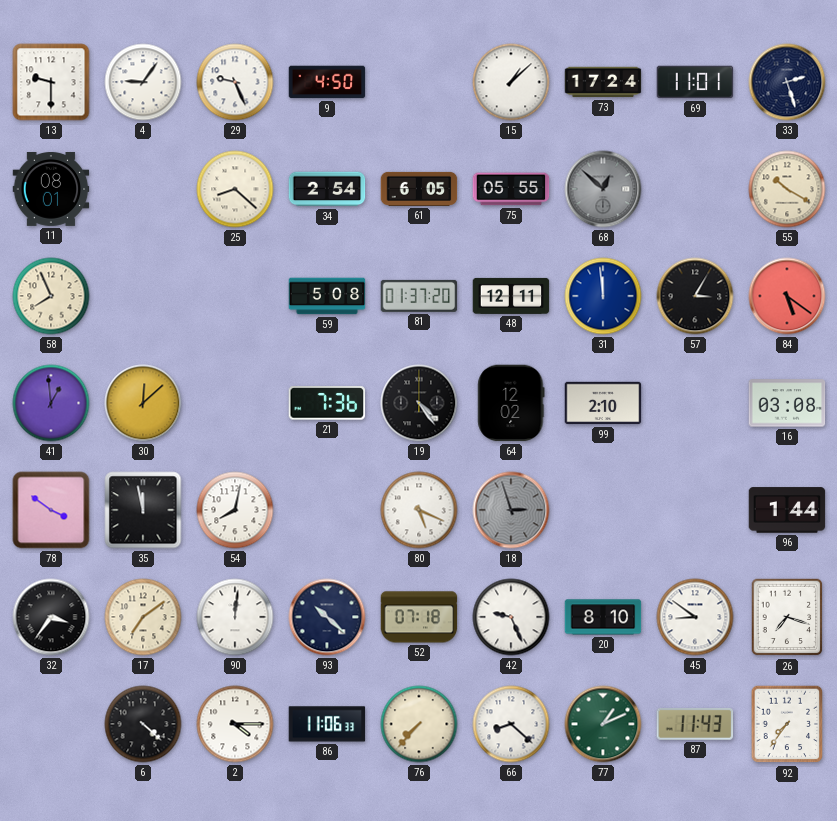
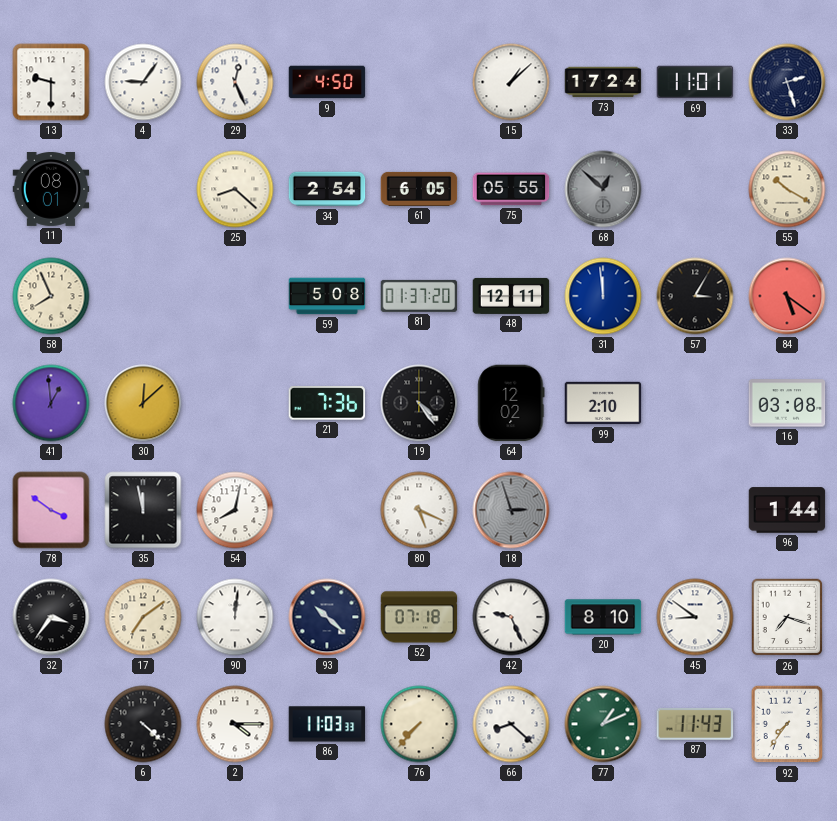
29: 9:26 -> 12:26
86: 11:06 -> 11:03
